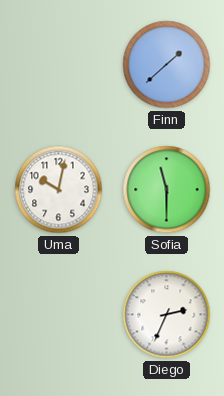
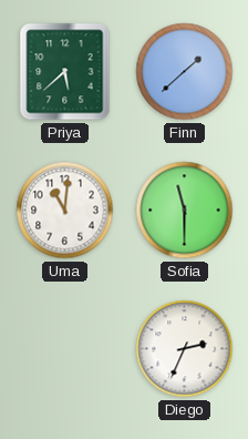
Priya: none -> 5:38
Uma: 10:02 -> 11:01
